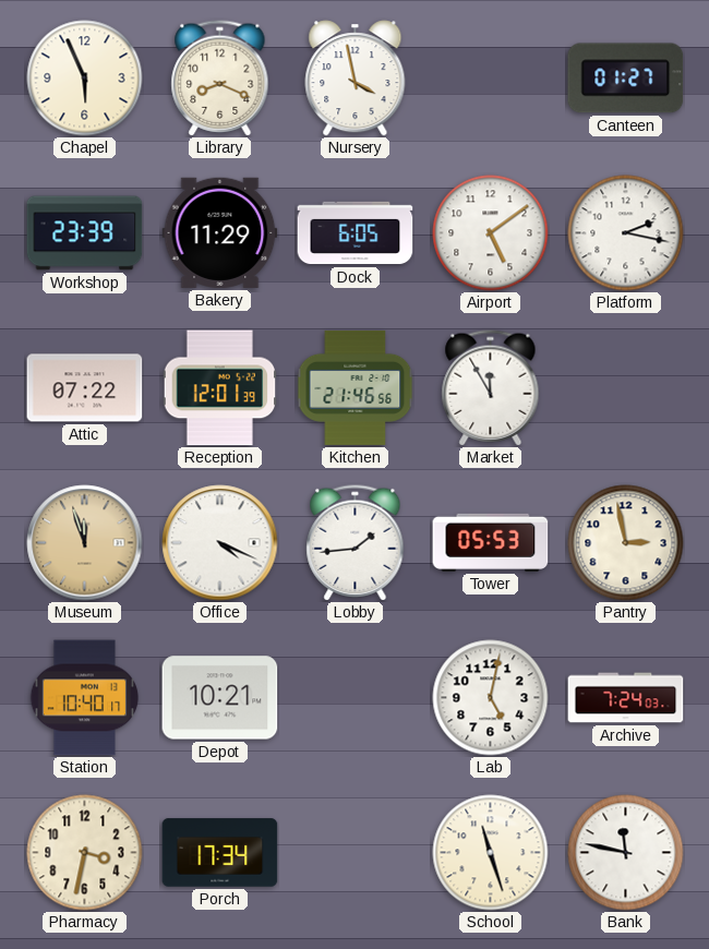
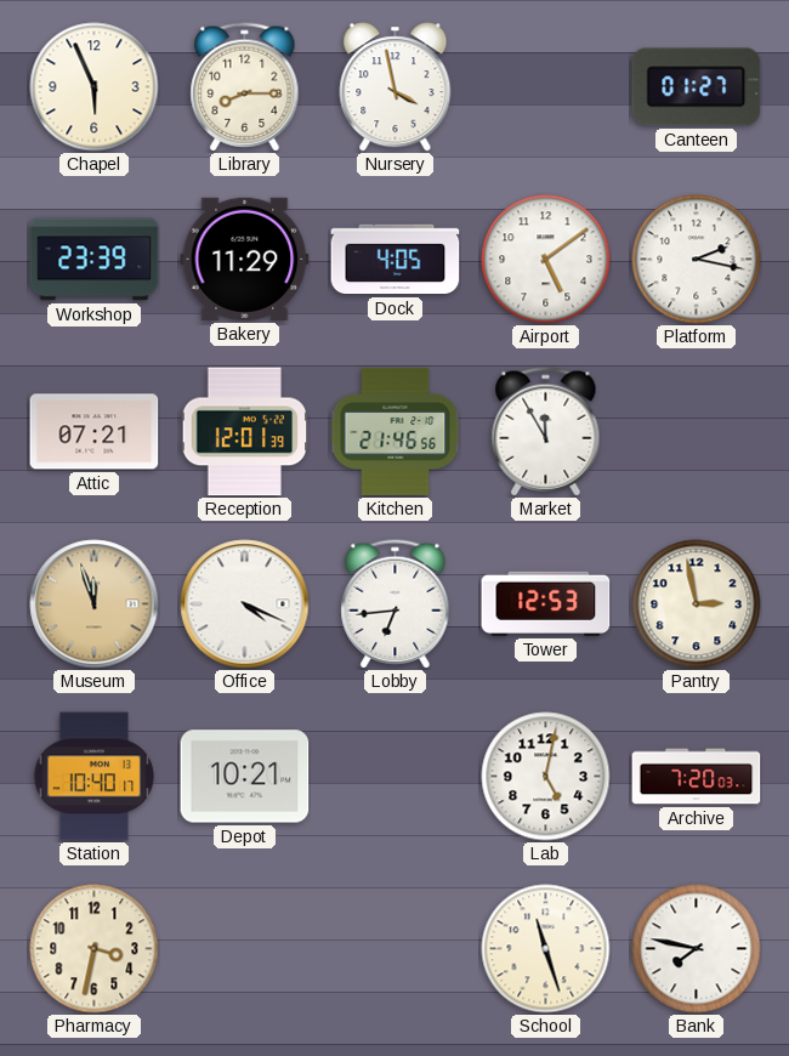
Library: 8:19 -> 8:15
Dock: 6:05 -> 4:05
Attic: 07:22 -> 07:21
Lobby: 1:44 -> 6:44
Tower: 05:53 -> 12:53
Archive: 7:24 -> 7:20
Porch: 17:34 -> none
Bank: 11:47 -> 7:47
